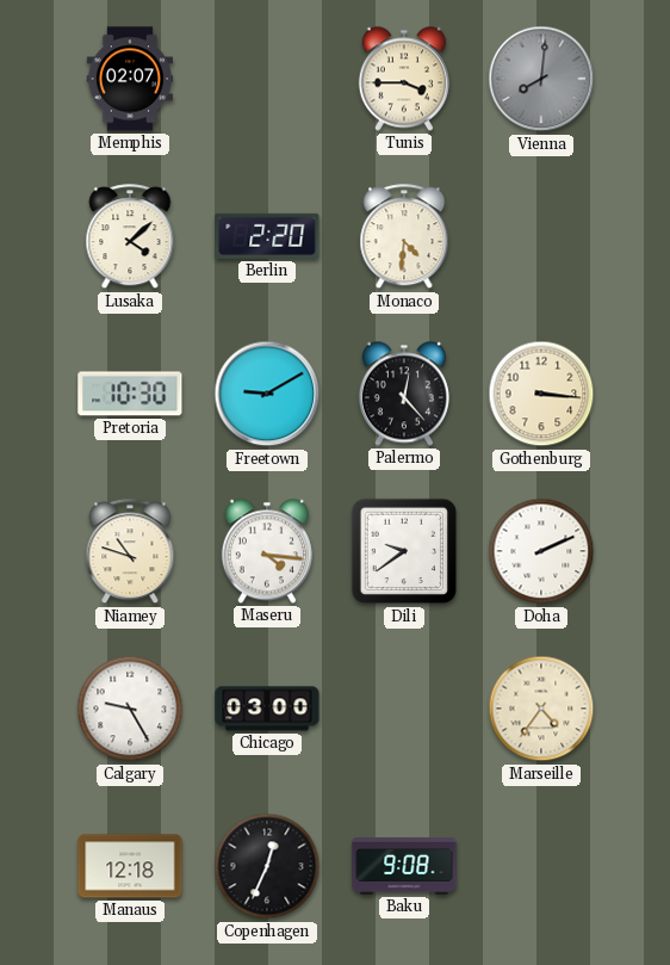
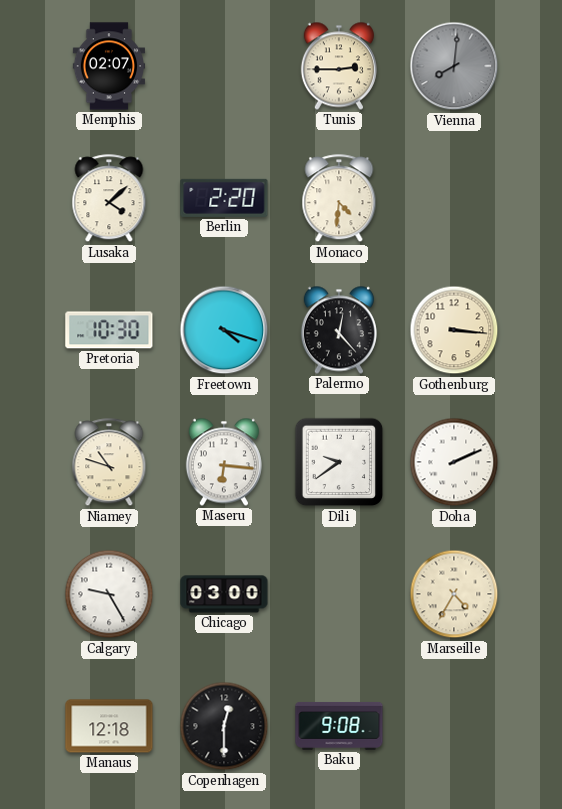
Tunis: 3:45 -> 2:45
Freetown: 9:10 -> 4:18
Maseru: 4:16 -> 6:16
Marseille: 4:36 -> 4:35
Copenhagen: 12:34 -> 12:30
